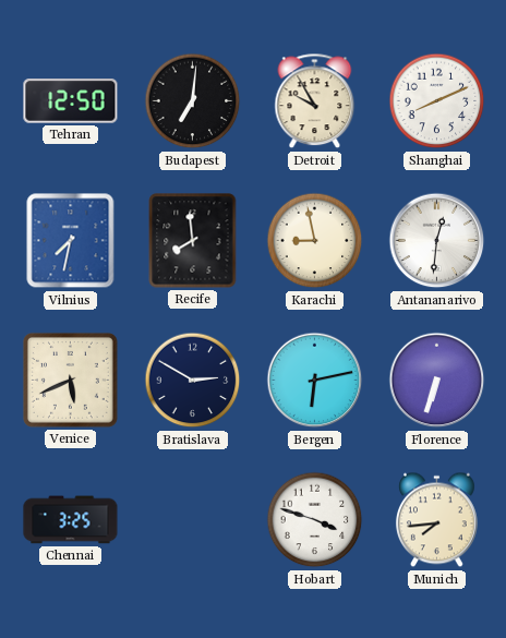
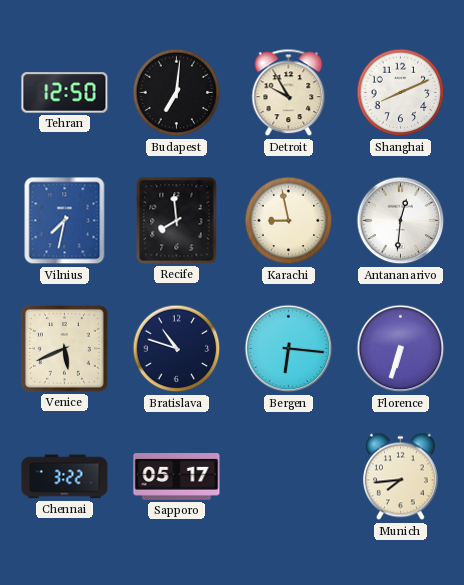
Bratislava: 2:50 -> 10:48
Bergen: 6:13 -> 6:16
Chennai: 3:25 -> 3:22
Sapporo: none -> 05:17
Hobart: 3:48 -> none
